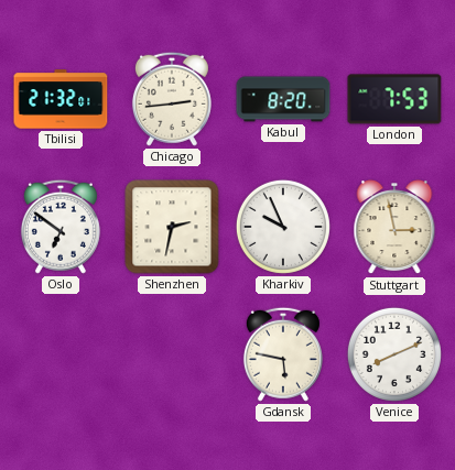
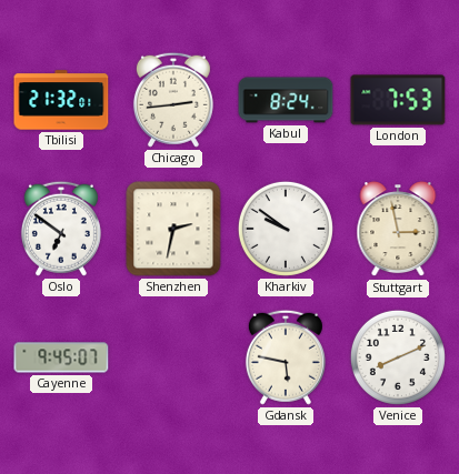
Kabul: 8:20 -> 8:24
Kharkiv: 9:56 -> 9:51
Cayenne: none -> 9:45
